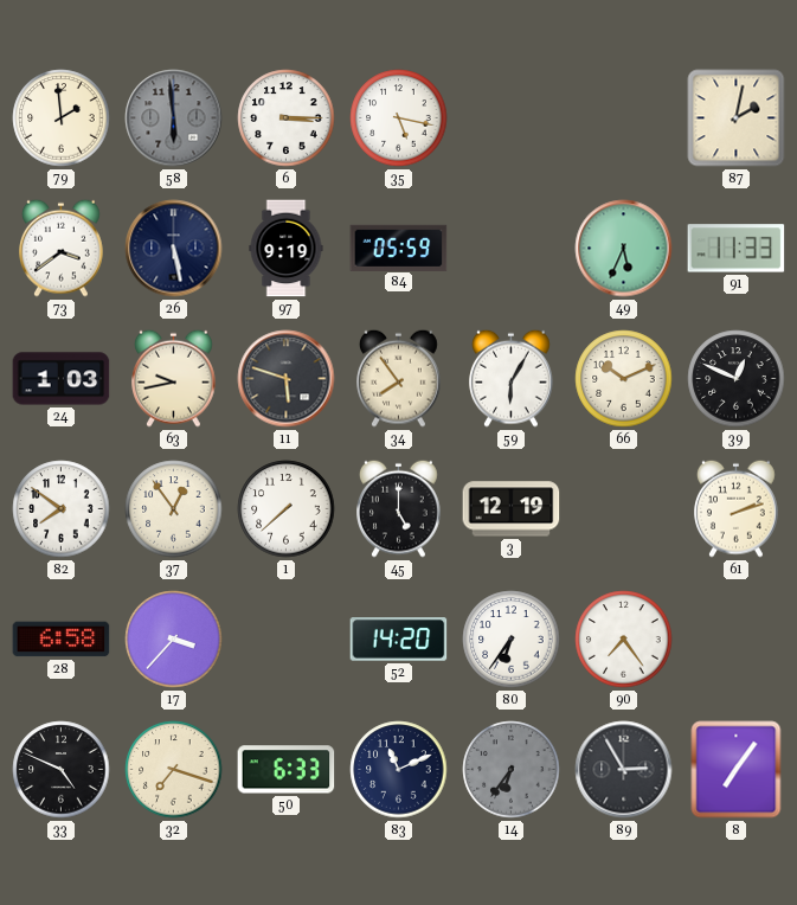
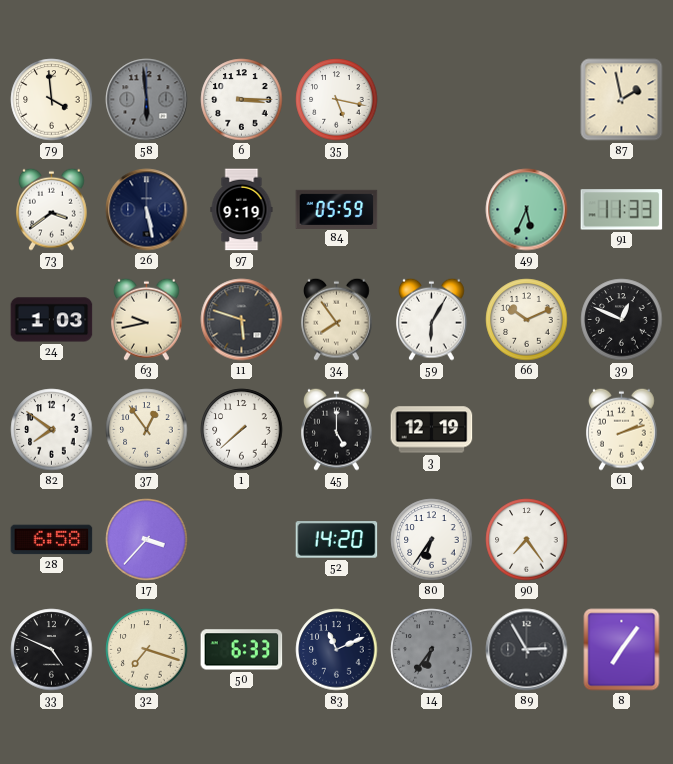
79: 1:59 -> 3:59
87: 2:02 -> 1:58
